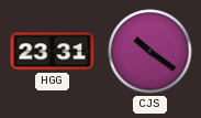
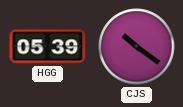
HGG: 23:31 -> 05:39
